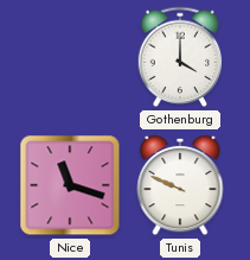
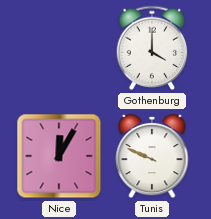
Nice: 11:18 -> 12:05
